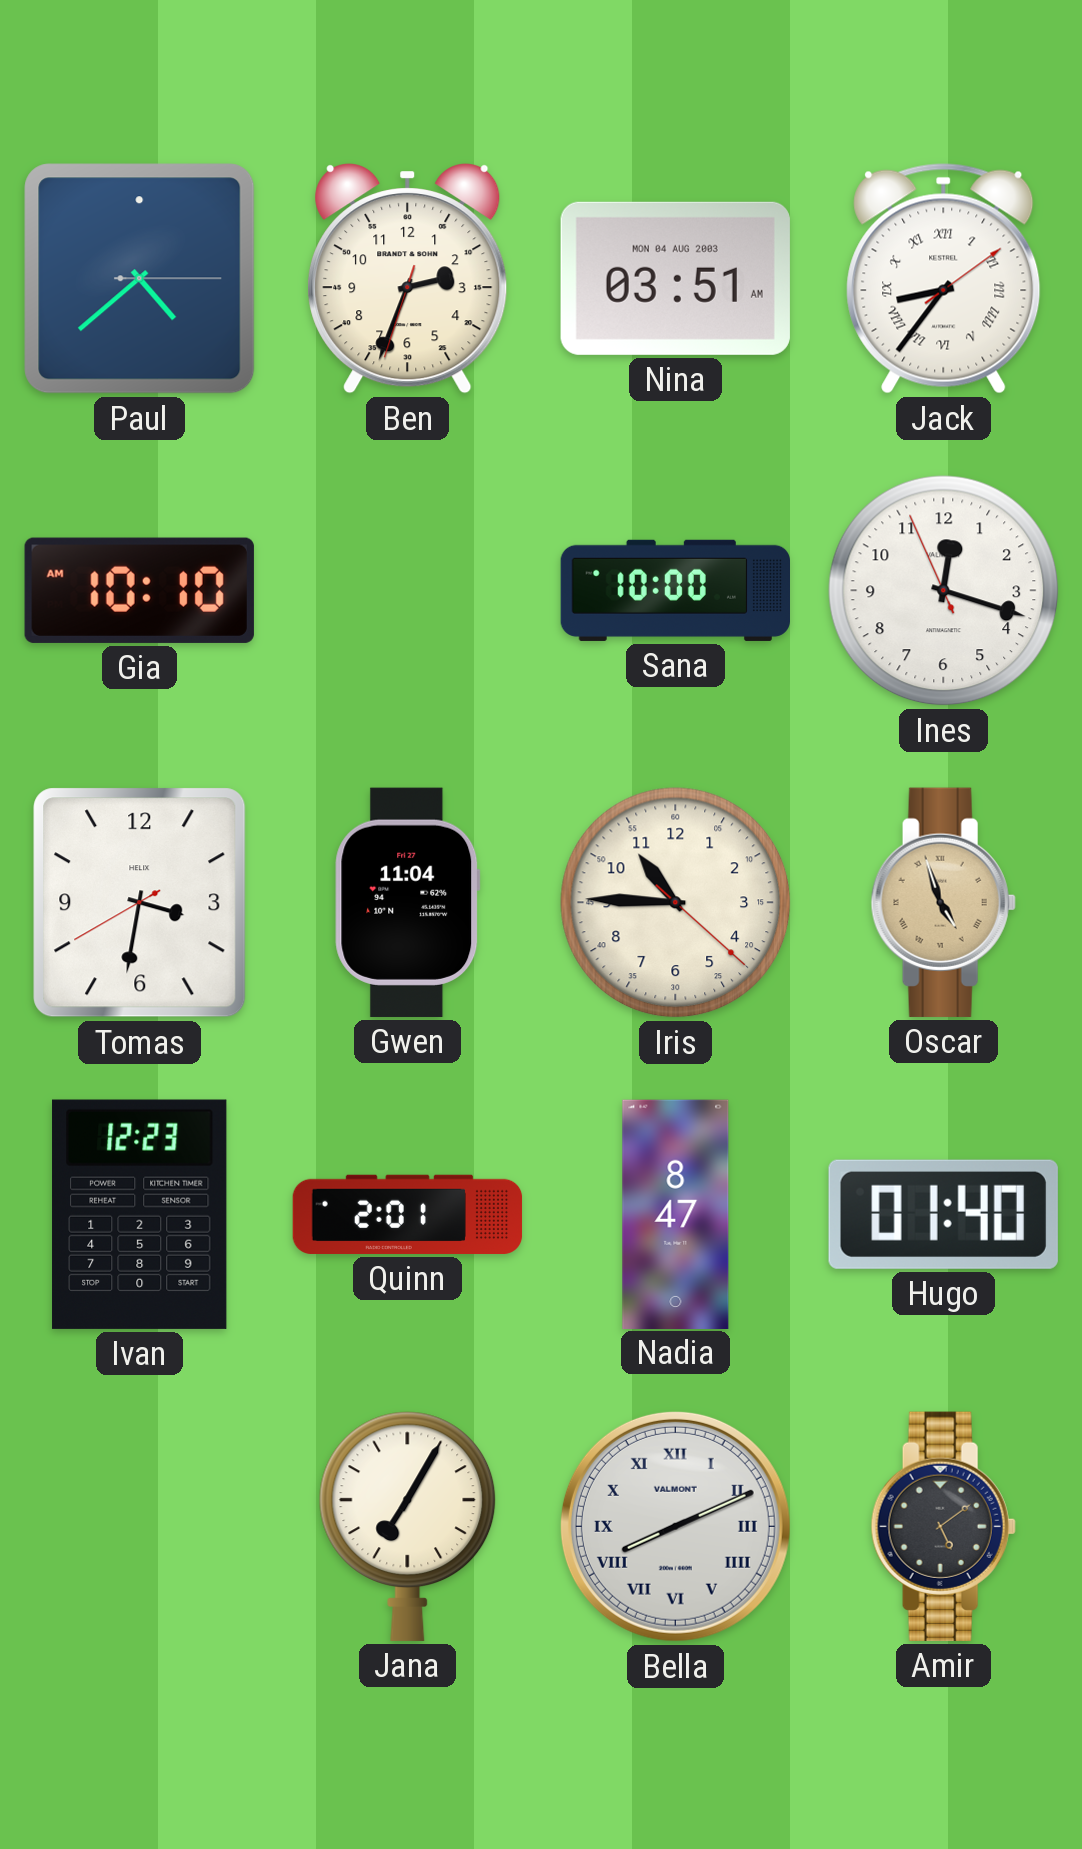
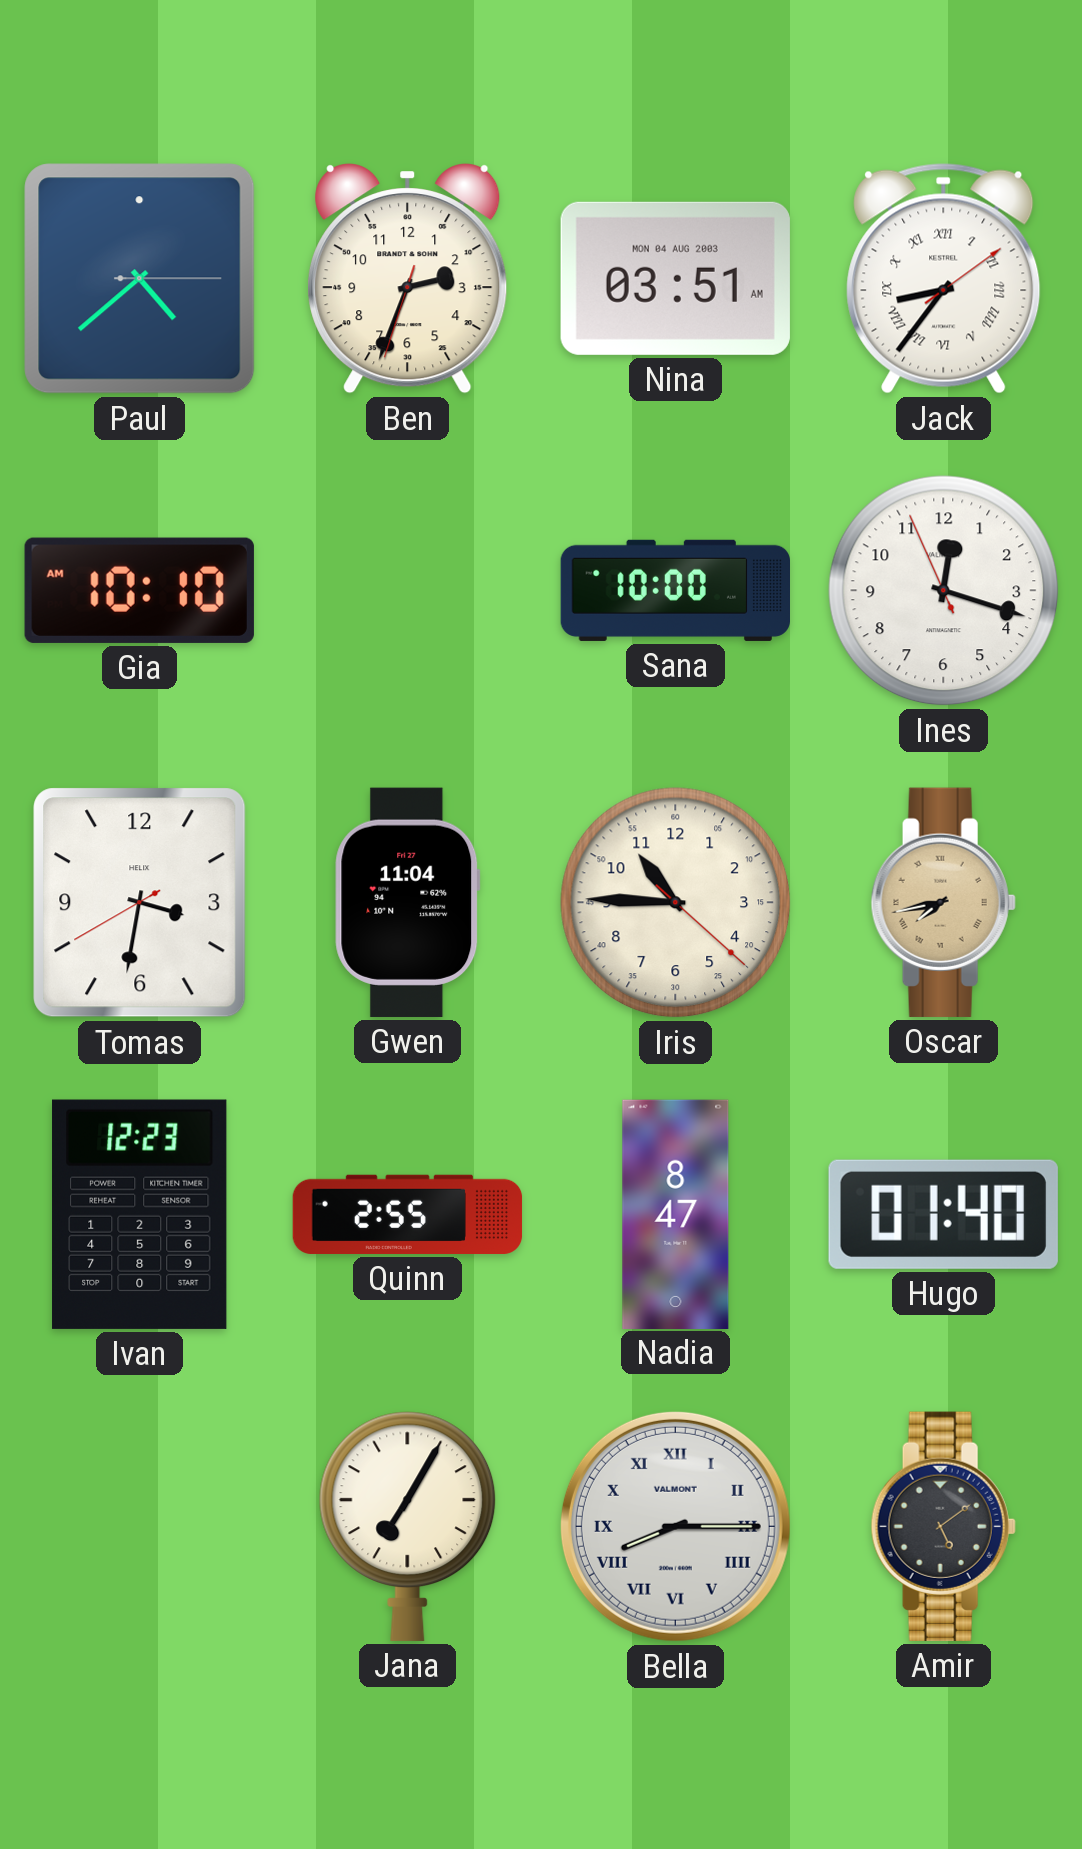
Oscar: 4:57 -> 7:43
Quinn: 2:01 -> 2:55
Bella: 8:11 -> 8:15
